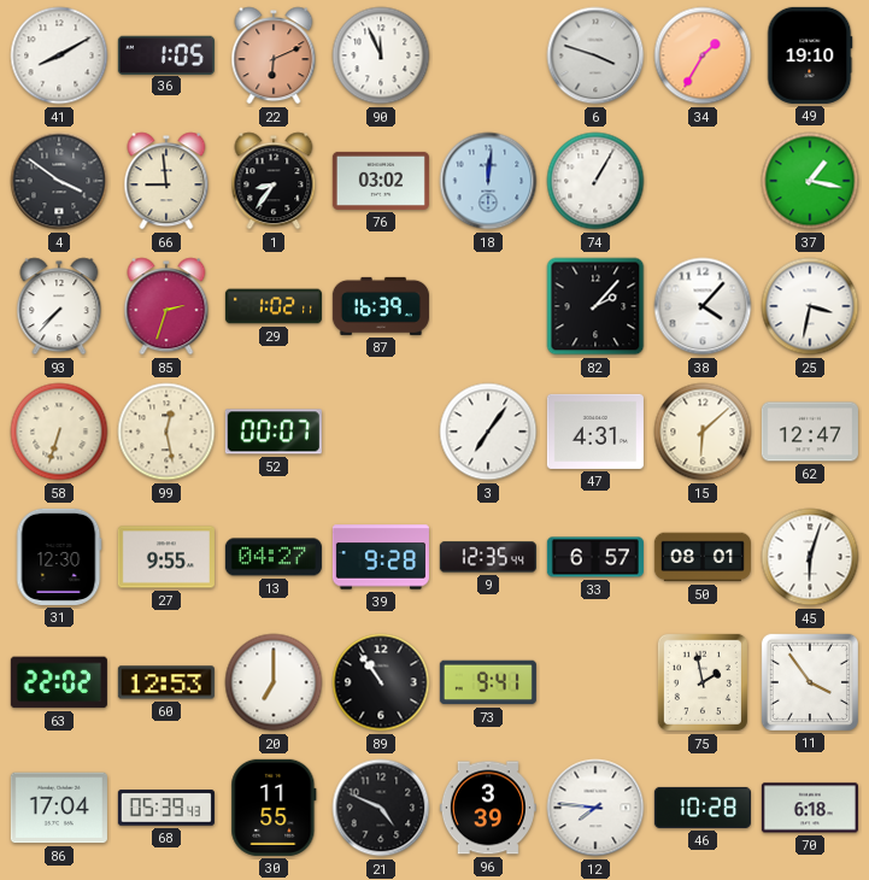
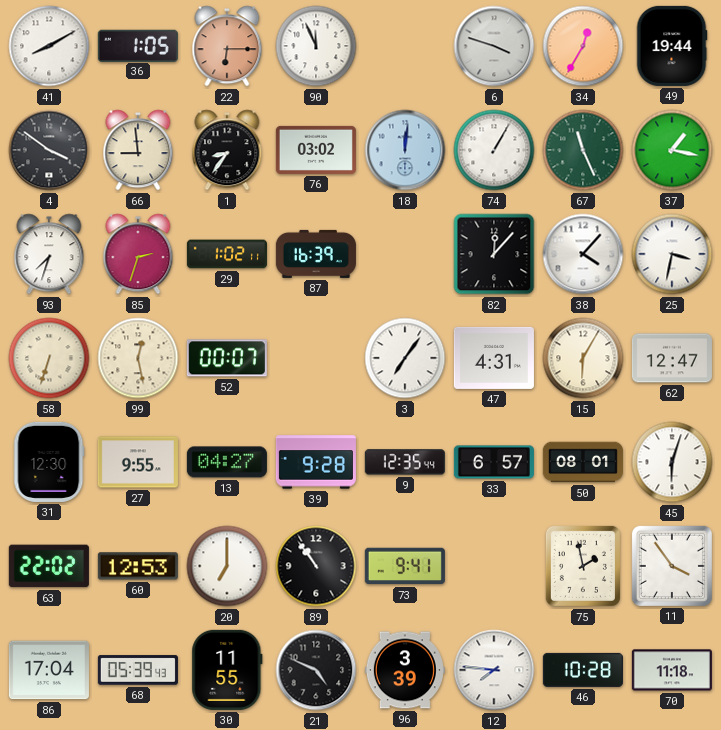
22: 6:11 -> 6:15
34: 1:35 -> 12:35
49: 19:10 -> 19:44
67: none -> 11:26
93: 7:37 -> 7:33
82: 2:07 -> 12:07
15: 6:08 -> 6:05
70: 6:18 -> 11:18
